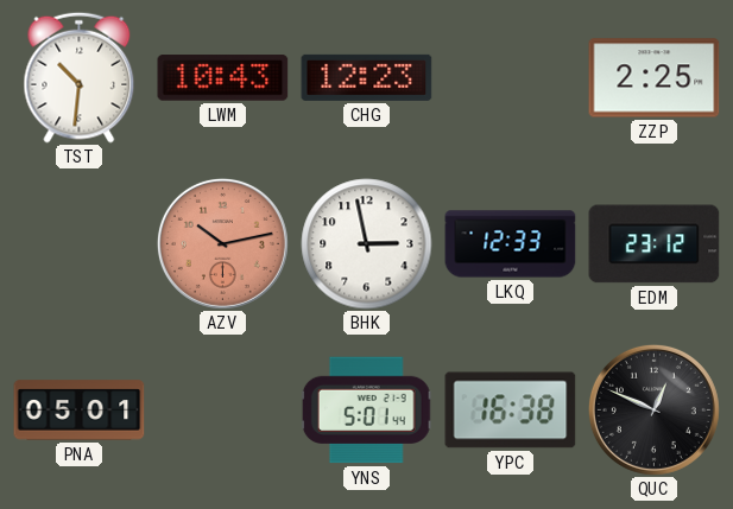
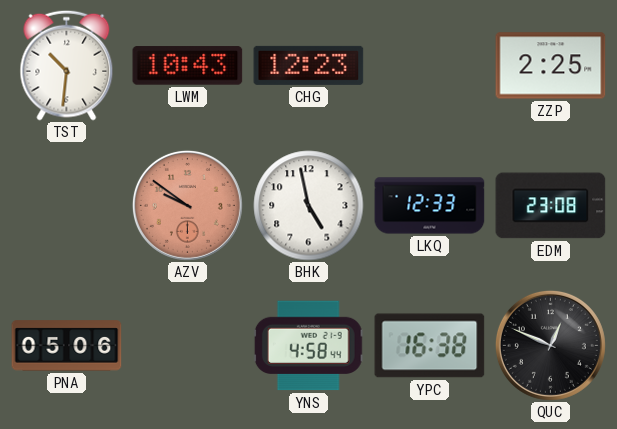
AZV: 10:13 -> 9:51
BHK: 2:58 -> 4:58
EDM: 23:12 -> 23:08
PNA: 05:01 -> 05:06
YNS: 5:01 -> 4:58
